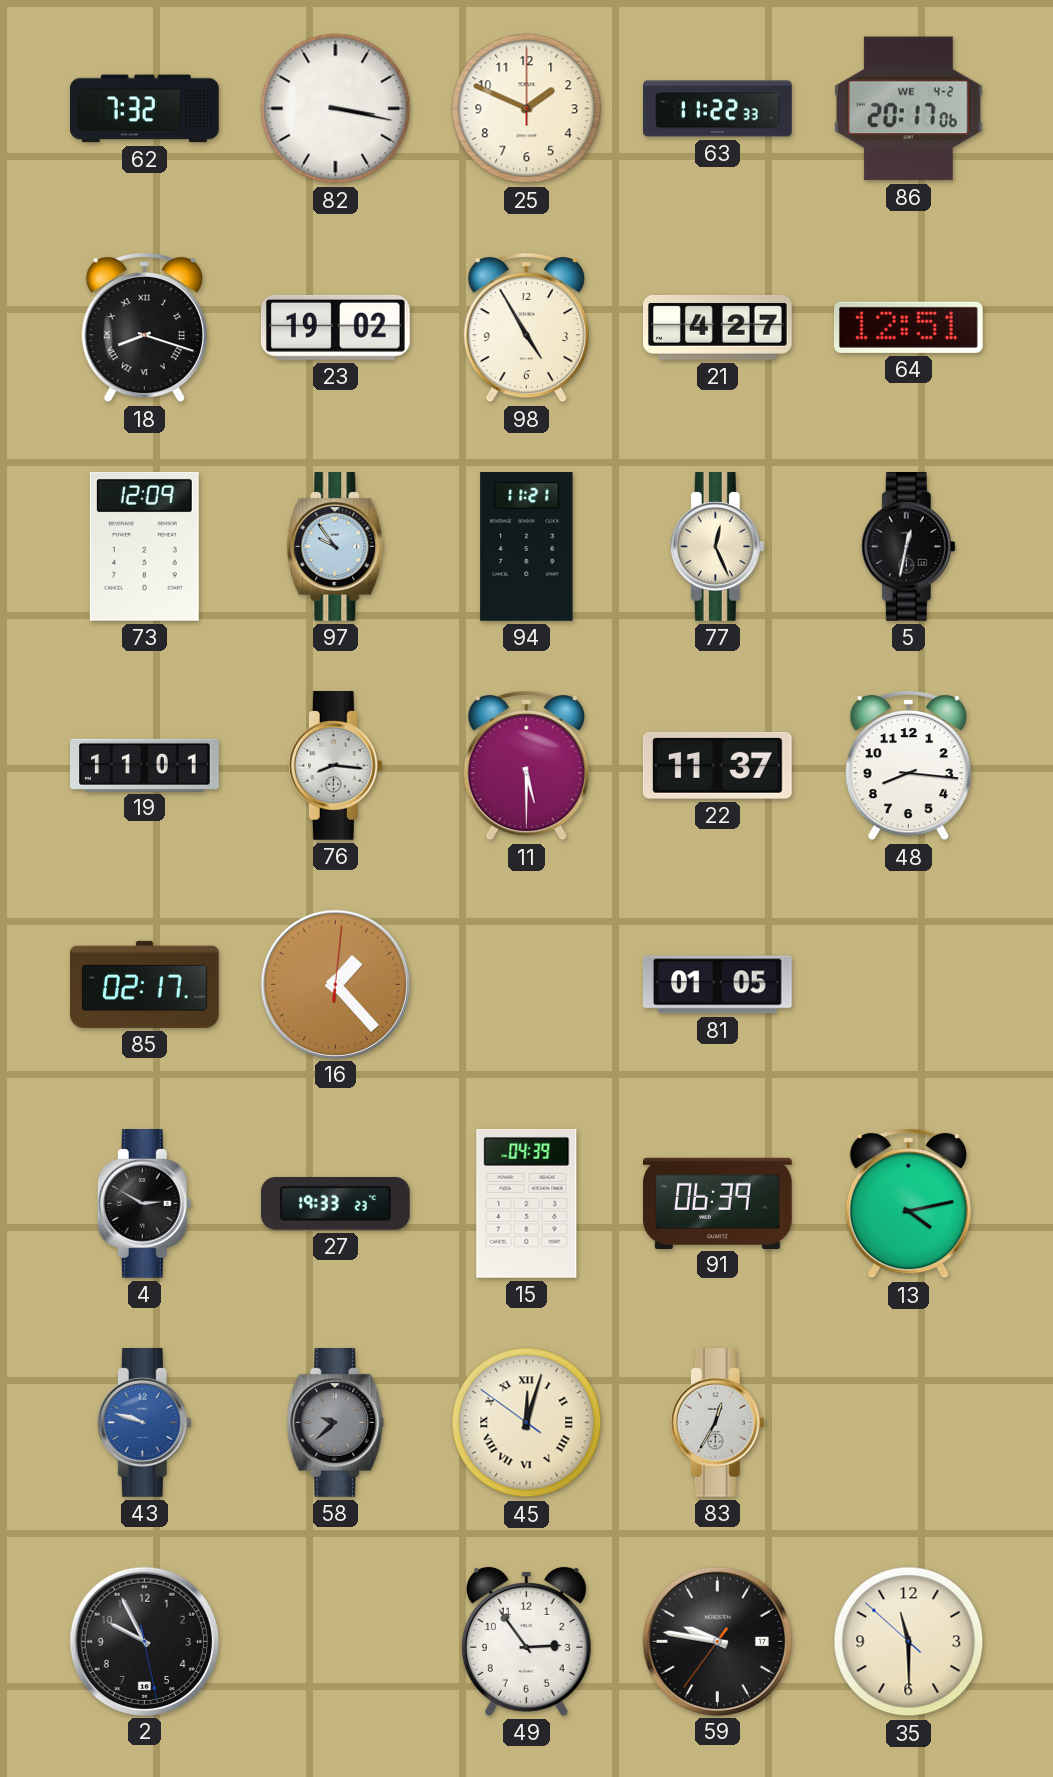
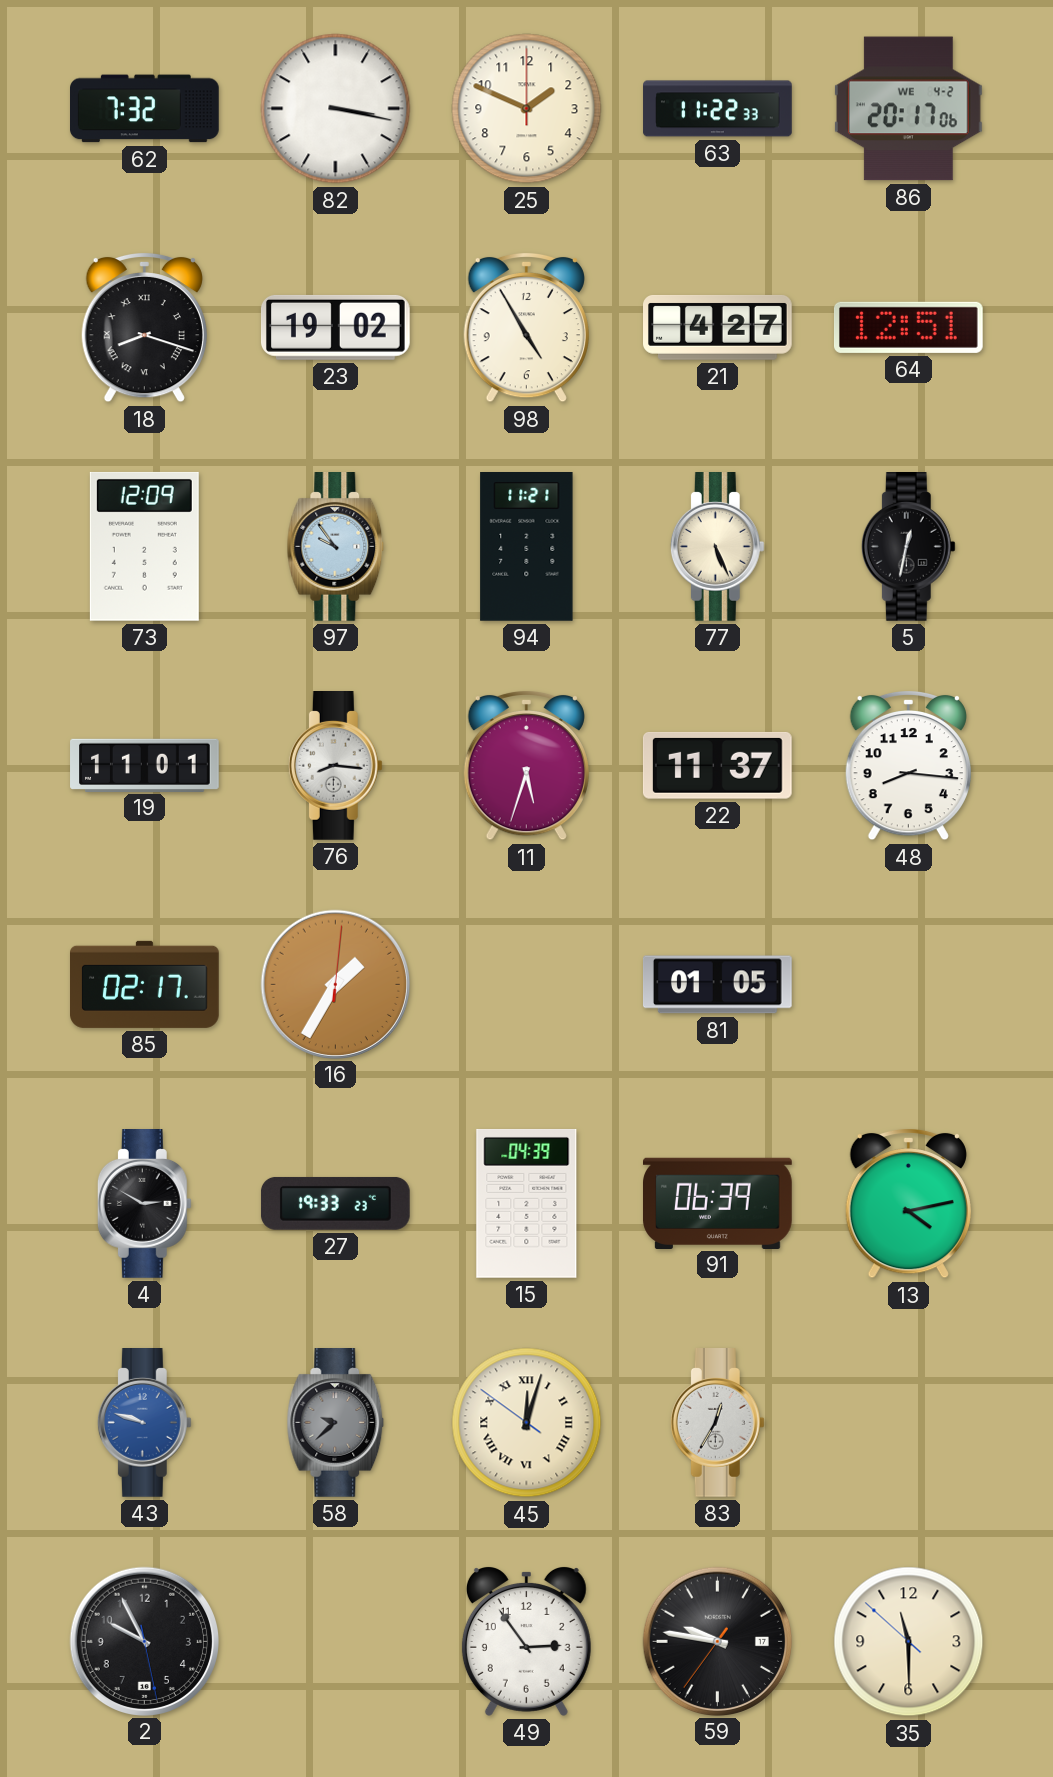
77: 12:26 -> 5:26
11: 5:30 -> 5:33
16: 1:23 -> 1:35
